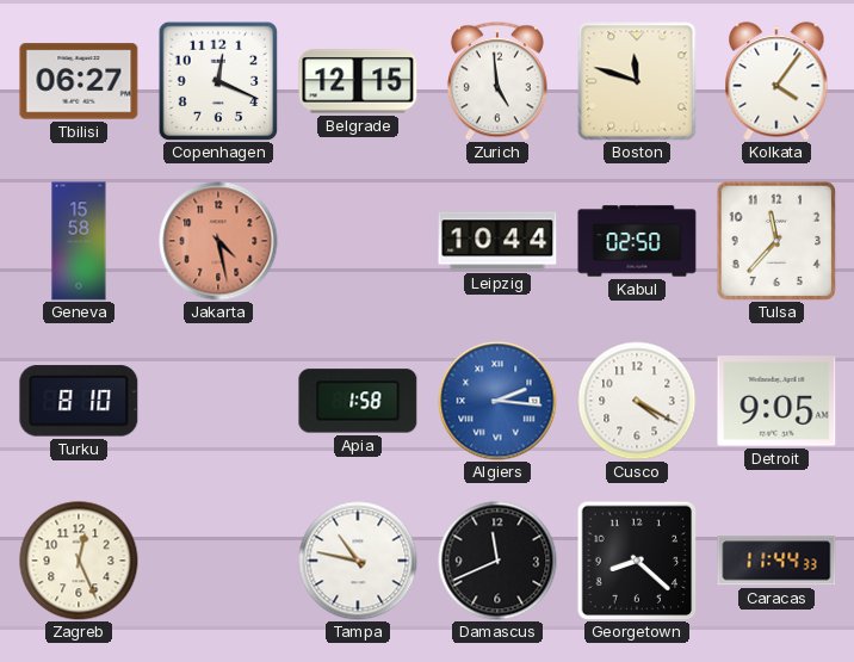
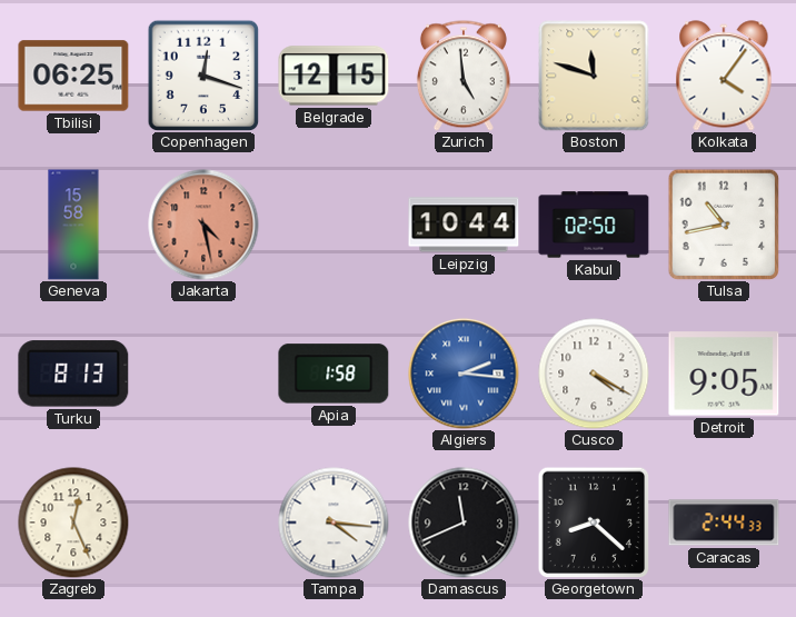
Tbilisi: 06:27 -> 06:25
Copenhagen: 12:19 -> 12:18
Tulsa: 11:37 -> 10:43
Turku: 8:10 -> 8:13
Tampa: 10:47 -> 4:16
Caracas: 11:44 -> 2:44
